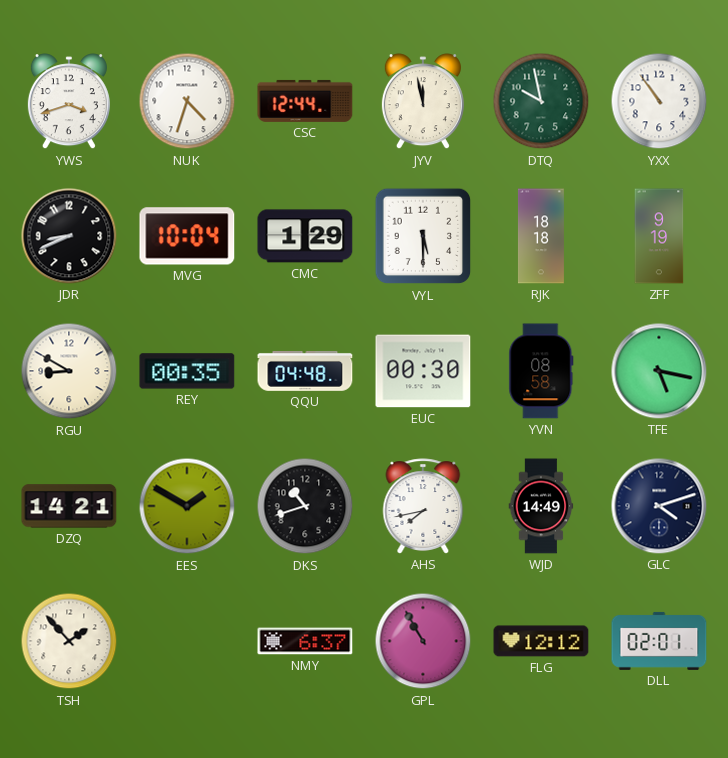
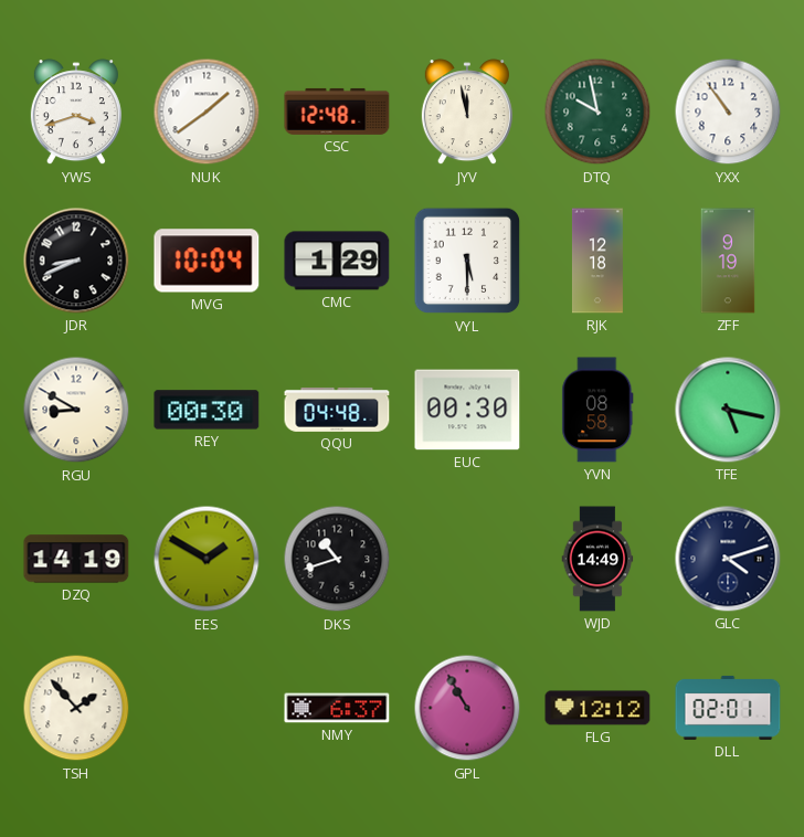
NUK: 4:33 -> 1:39
CSC: 12:44 -> 12:48
RJK: 18:18 -> 12:18
REY: 00:35 -> 00:30
DZQ: 14:21 -> 14:19
AHS: 7:43 -> none
